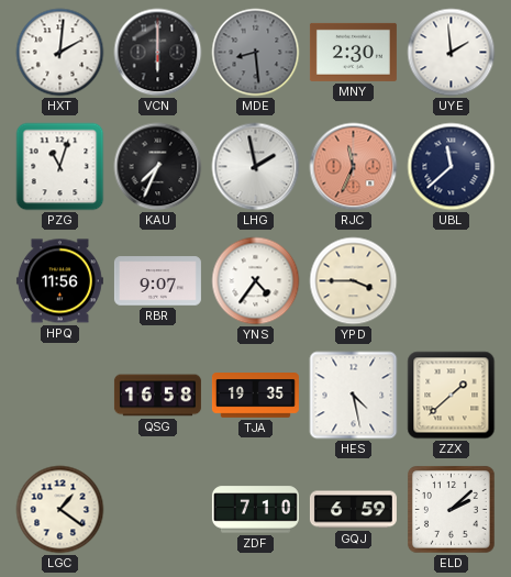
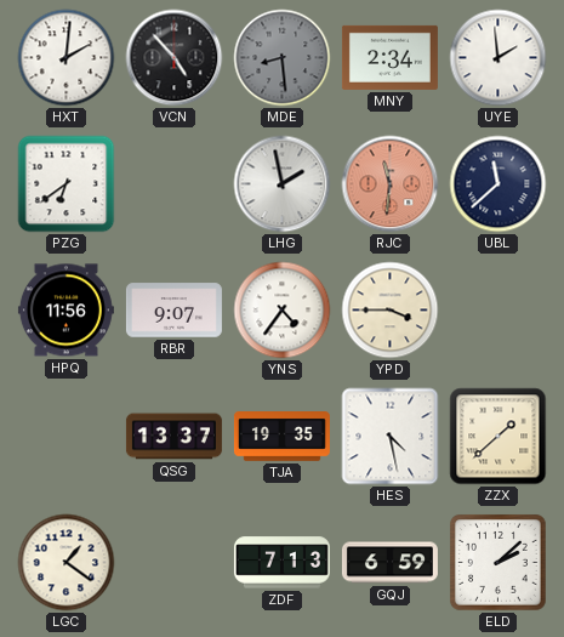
VCN: 6:00 -> 4:53
MNY: 2:30 -> 2:34
PZG: 11:03 -> 6:39
KAU: 7:34 -> none
RJC: 11:34 -> 11:31
QSG: 16:58 -> 13:37
ZDF: 7:10 -> 7:13
